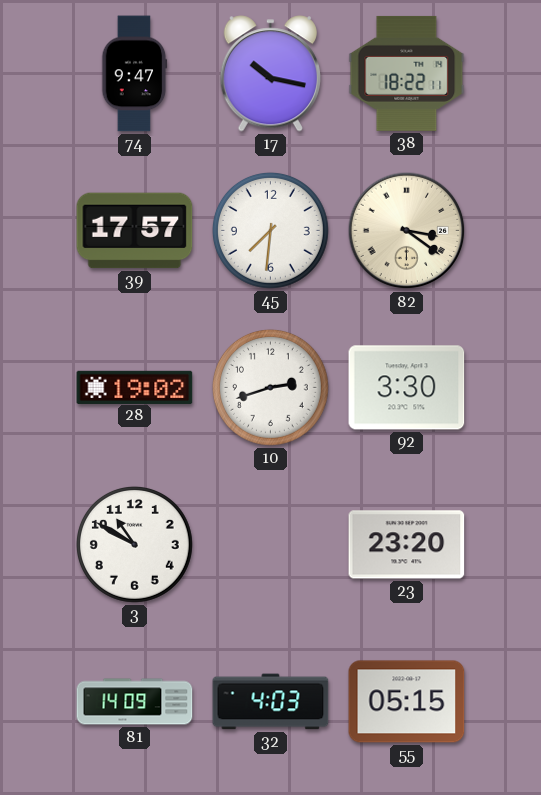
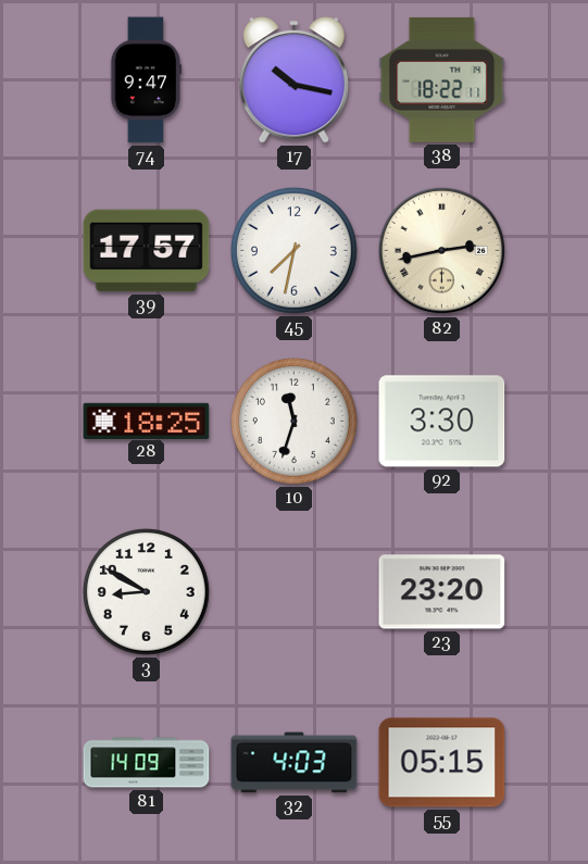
45: 7:31 -> 7:32
82: 3:21 -> 2:43
28: 19:02 -> 18:25
10: 2:42 -> 11:33
3: 10:50 -> 8:50
